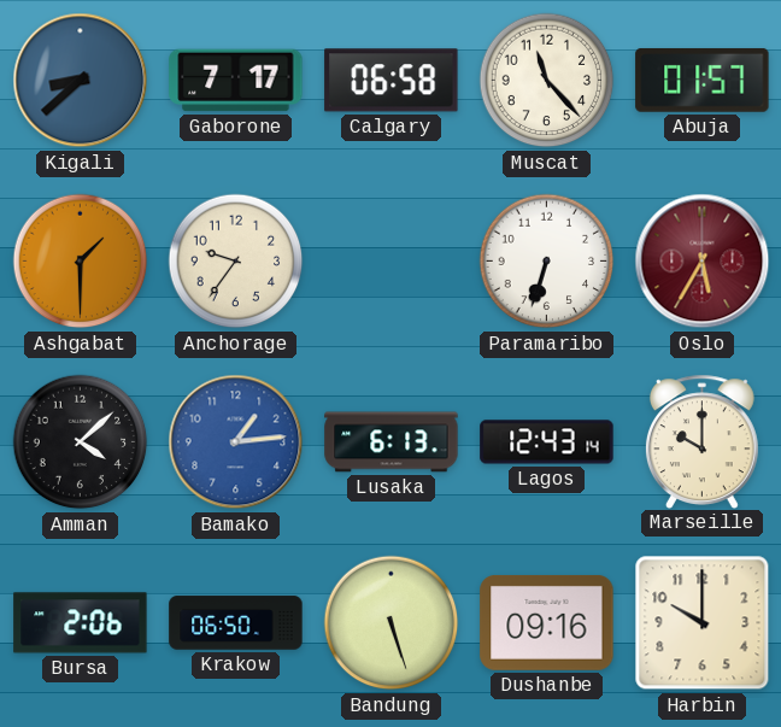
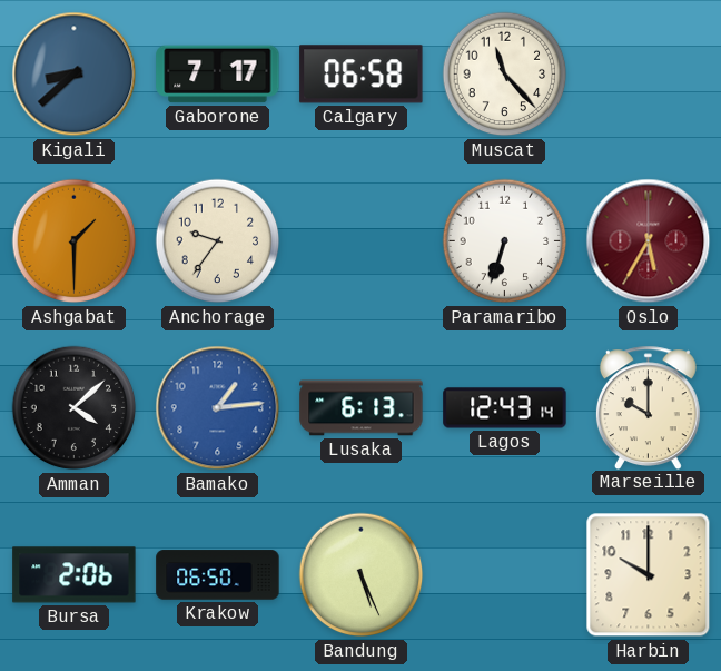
Abuja: 01:57 -> none
Bandung: 5:27 -> 5:26
Dushanbe: 09:16 -> none
